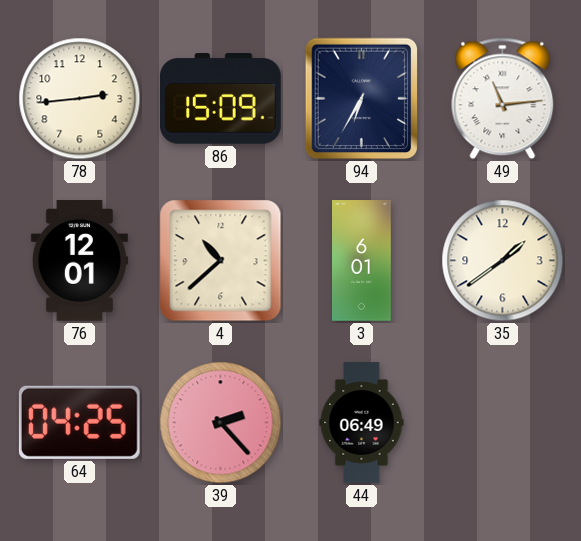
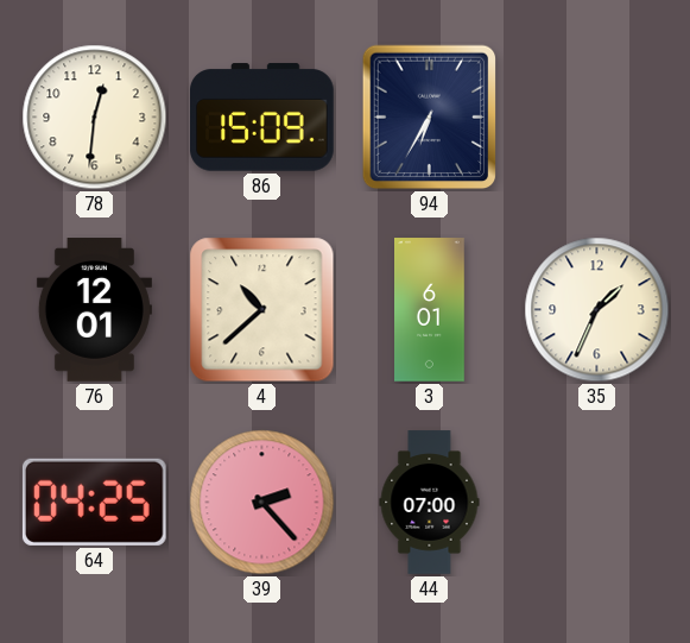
78: 2:44 -> 12:31
49: 11:14 -> none
35: 1:39 -> 1:34
44: 06:49 -> 07:00
